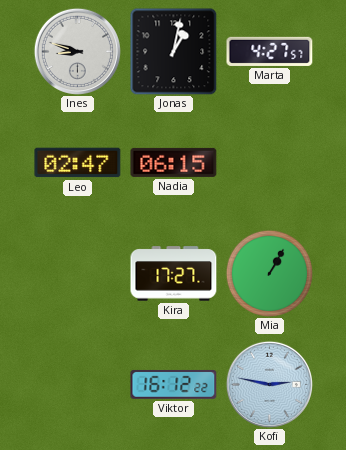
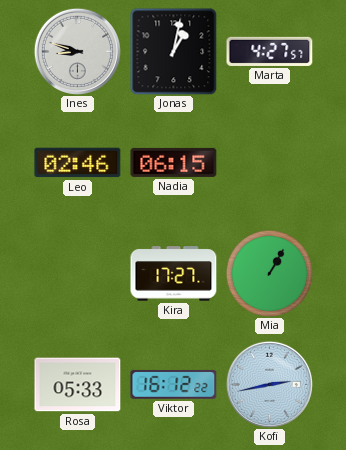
Leo: 02:47 -> 02:46
Rosa: none -> 05:33
Kofi: 2:47 -> 2:43
